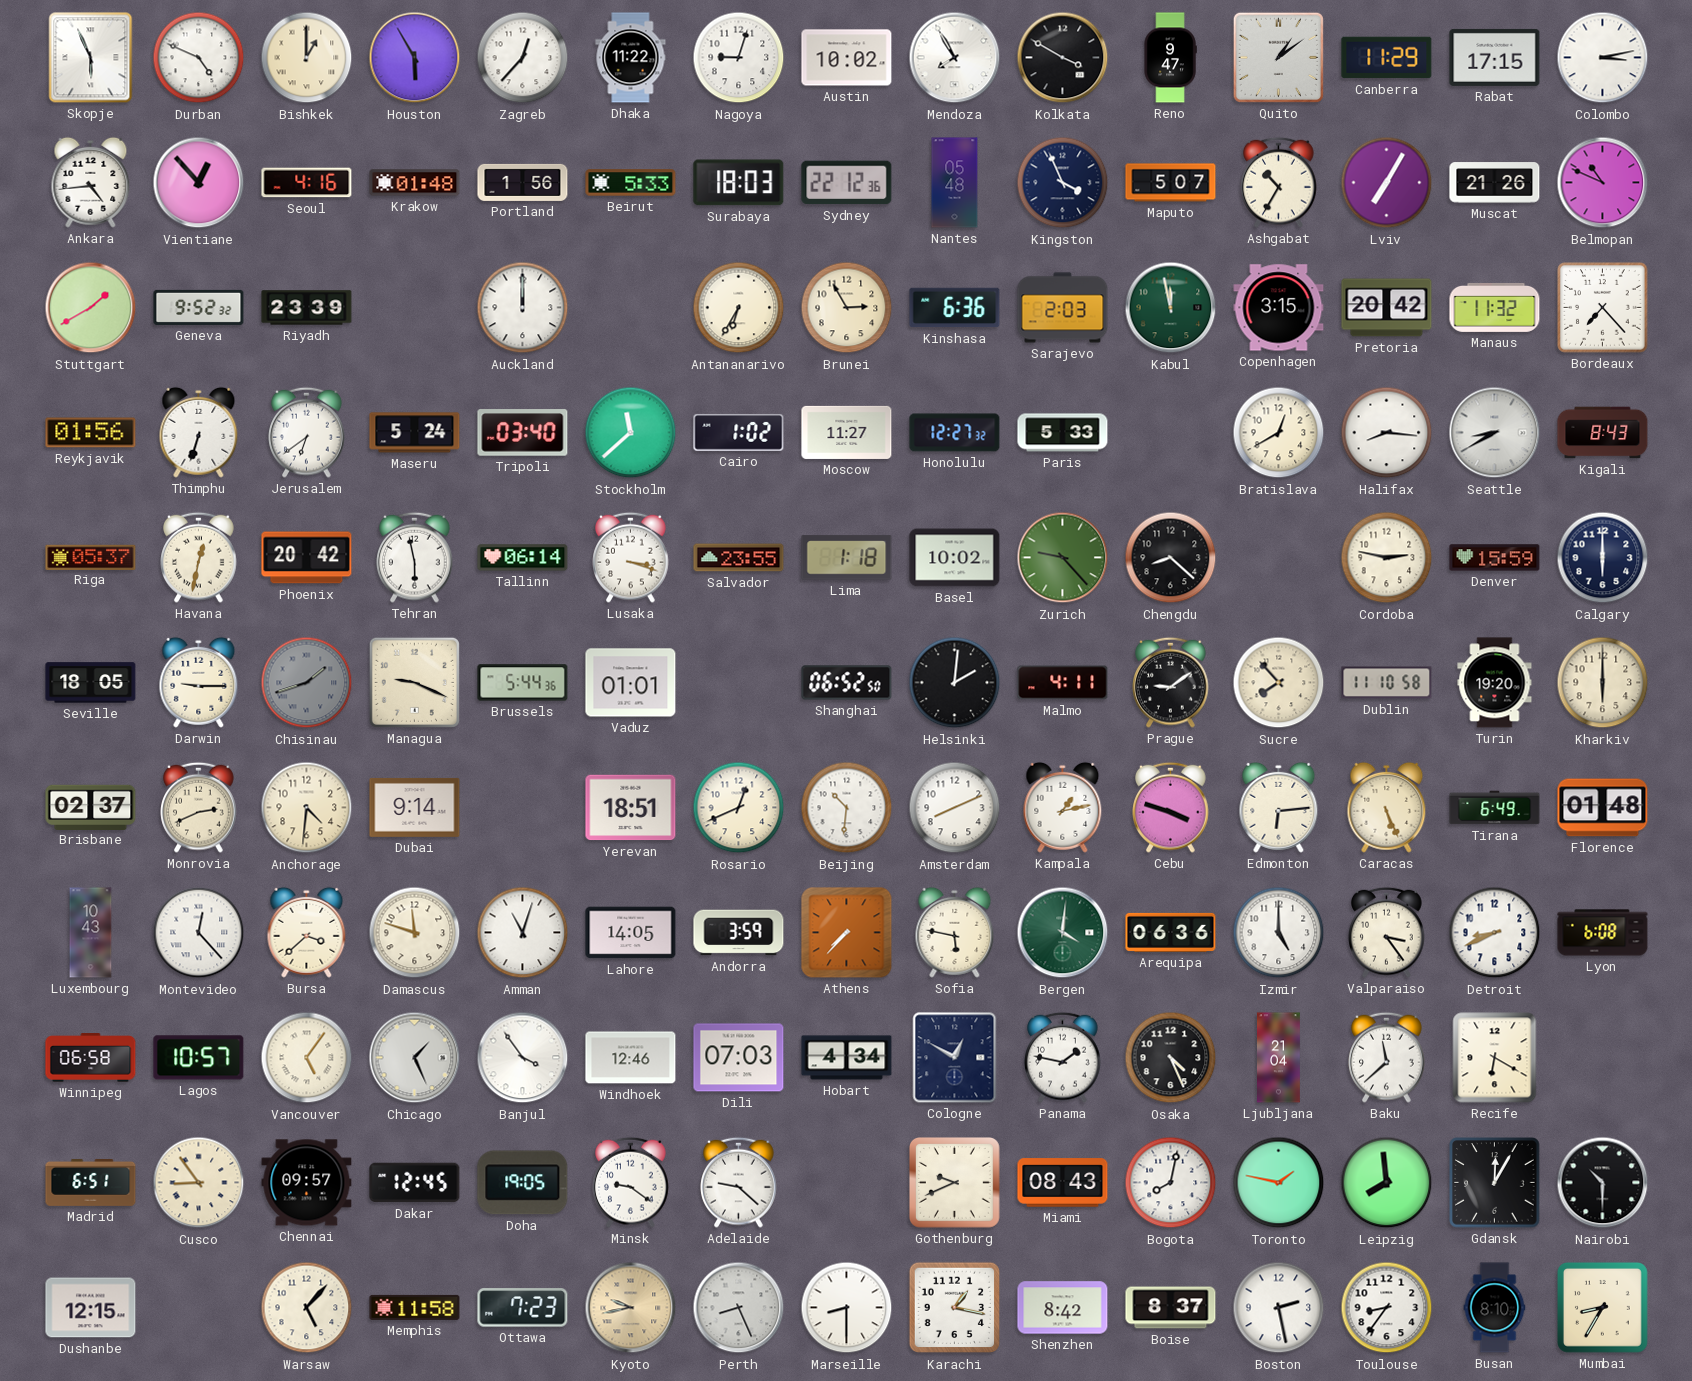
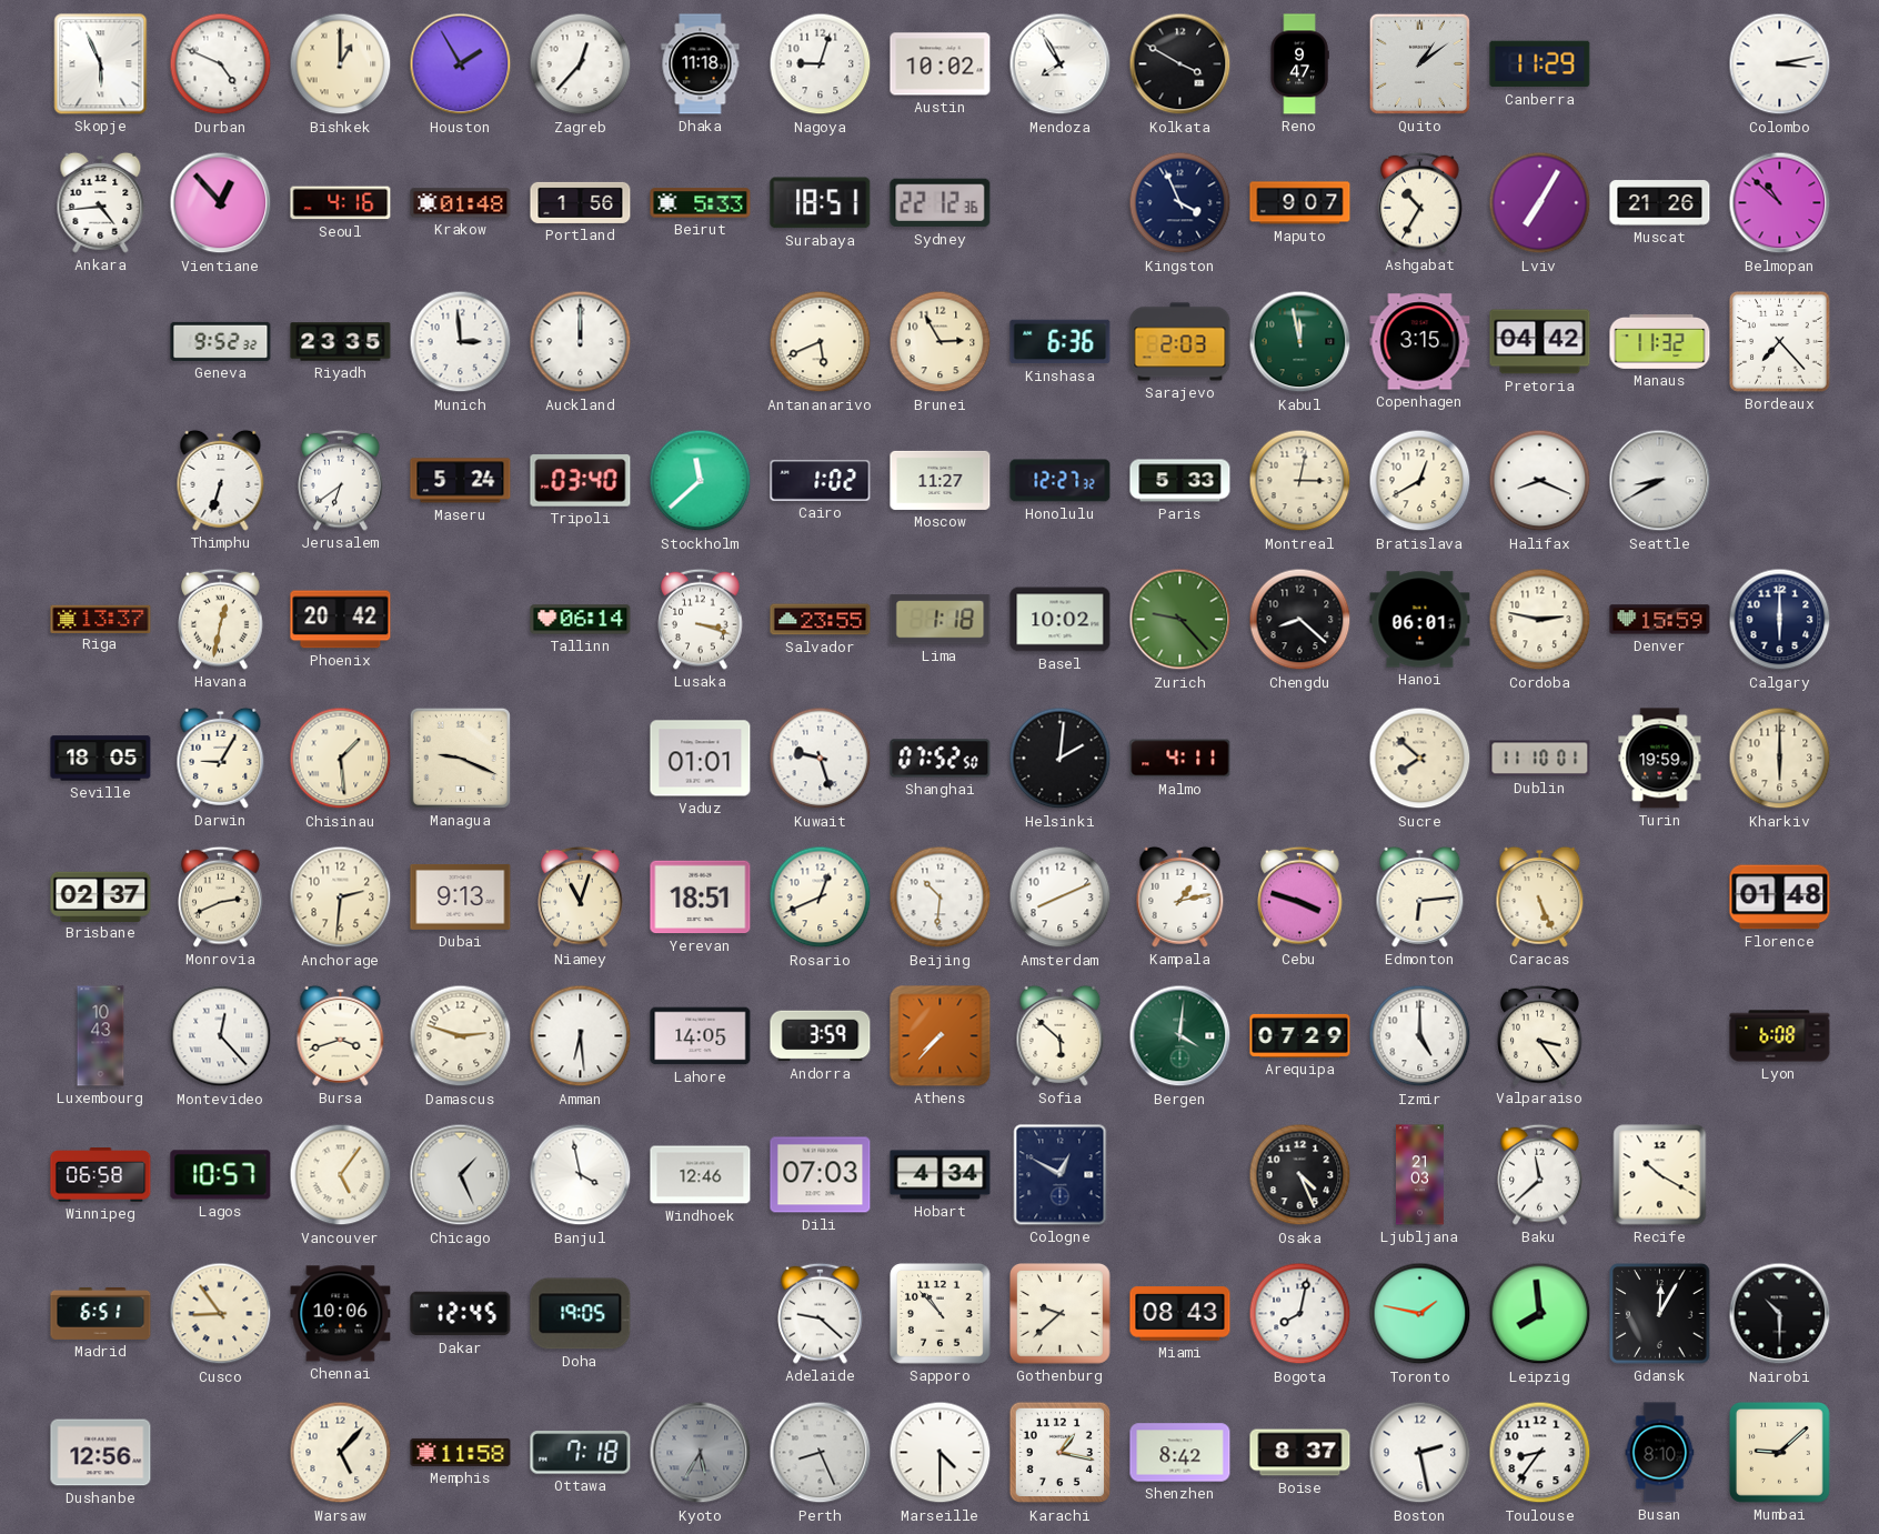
Houston: 5:55 -> 1:55
Dhaka: 11:22 -> 11:18
Rabat: 17:15 -> none
Surabaya: 18:03 -> 18:51
Nantes: 05:48 -> none
Maputo: 5:07 -> 9:07
Belmopan: 10:49 -> 10:52
Stuttgart: 1:40 -> none
Riyadh: 23:39 -> 23:35
Munich: none -> 2:59
Antananarivo: 6:35 -> 5:41
Pretoria: 20:42 -> 04:42
Reykjavik: 01:56 -> none
Montreal: none -> 3:02
Halifax: 8:16 -> 8:19
Kigali: 8:43 -> none
Riga: 05:37 -> 13:37
Tehran: 5:58 -> none
Hanoi: none -> 06:01
Darwin: 9:15 -> 9:05
Chisinau: 1:42 -> 1:29
Chisinau dial: grey -> cream
Brussels: 5:44 -> none
Kuwait: none -> 9:27
Shanghai: 06:52 -> 07:52
Prague: 9:09 -> none
Sucre: 7:53 -> 7:52
Dublin: 11:10:58 -> 11:10:01
Turin: 19:20 -> 19:59
Anchorage: 4:31 -> 2:31
Dubai: 9:14 -> 9:13
Niamey: none -> 11:03
Tirana: 6:49 -> none
Bursa: 3:38 -> 3:42
Damascus: 11:48 -> 2:48
Amman: 11:03 -> 6:29
Sofia: 5:47 -> 5:52
Arequipa: 06:36 -> 07:29
Detroit: 8:41 -> none
Banjul: 3:54 -> 3:58
Panama: 1:47 -> none
Ljubljana: 21:04 -> 21:03
Recife: 6:20 -> 10:20
Chennai: 09:57 -> 10:06
Minsk: 9:21 -> none
Sapporo: none -> 10:53
Gothenburg: 9:41 -> 9:38
Dushanbe: 12:15 -> 12:56
Ottawa: 7:23 -> 7:18
Kyoto: 9:43 -> 5:35
Kyoto dial: champagne -> grey
Marseille: 8:30 -> 4:30
Mumbai: 8:35 -> 9:08
